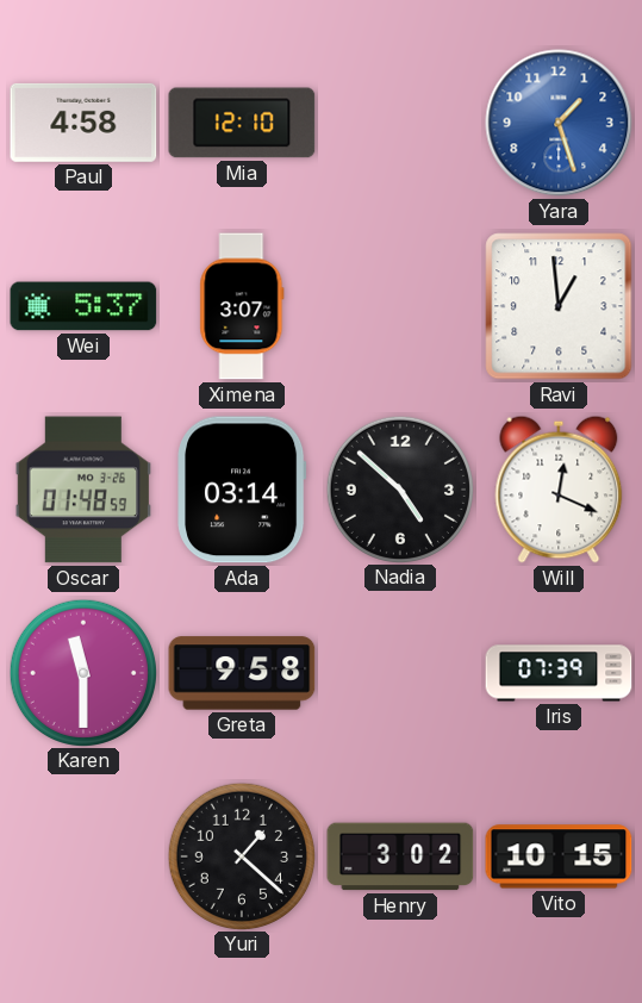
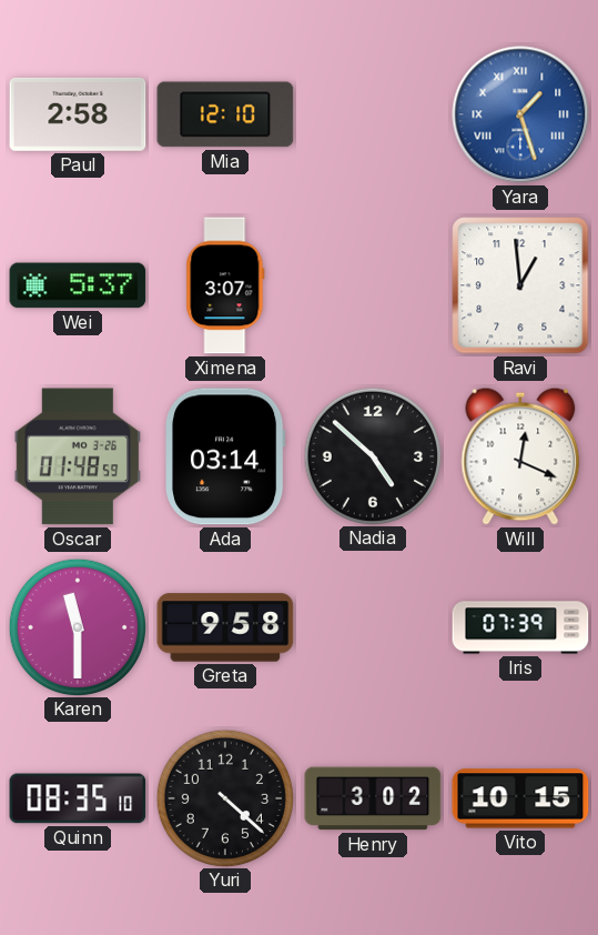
Paul: 4:58 -> 2:58
Yara numerals: Arabic -> Roman
Quinn: none -> 08:35
Yuri: 1:22 -> 4:22
